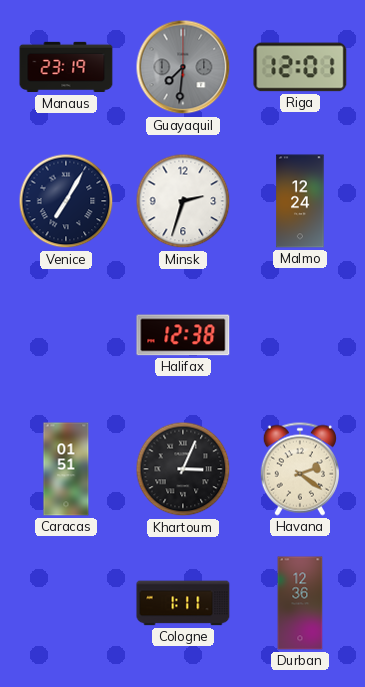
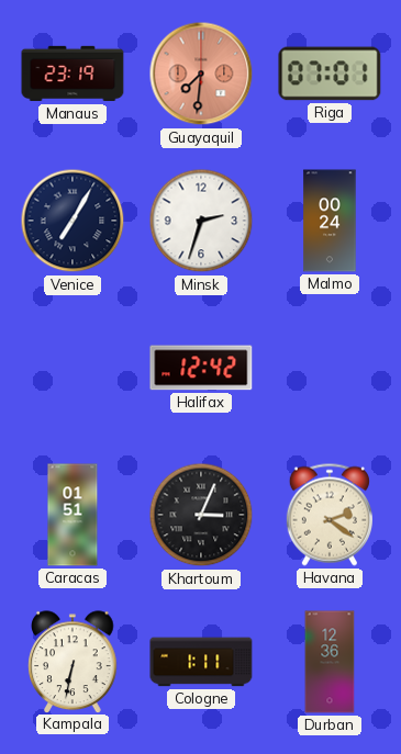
Guayaquil dial: grey -> salmon
Riga: 12:01 -> 07:01
Malmo: 12:24 -> 00:24
Halifax: 12:38 -> 12:42
Kampala: none -> 6:32
